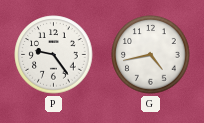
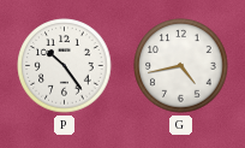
P: 9:24 -> 10:24
